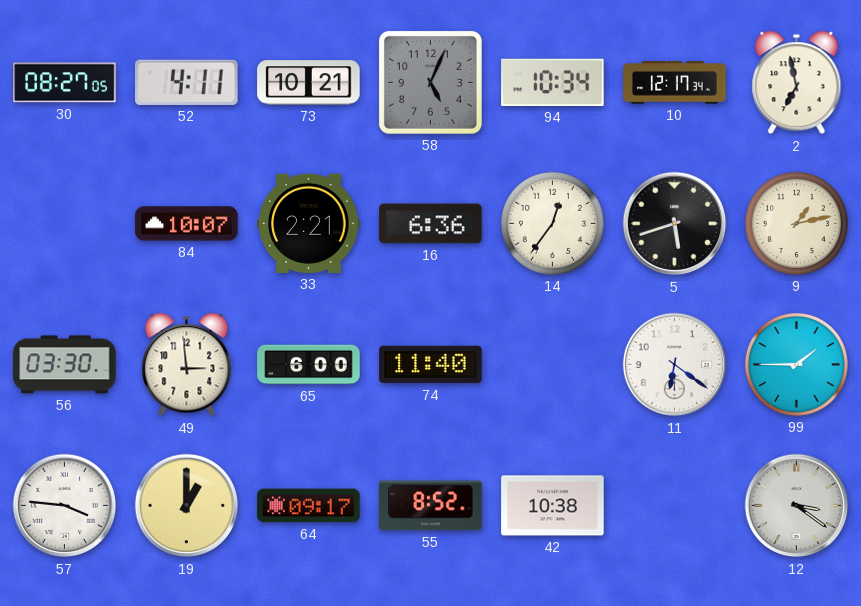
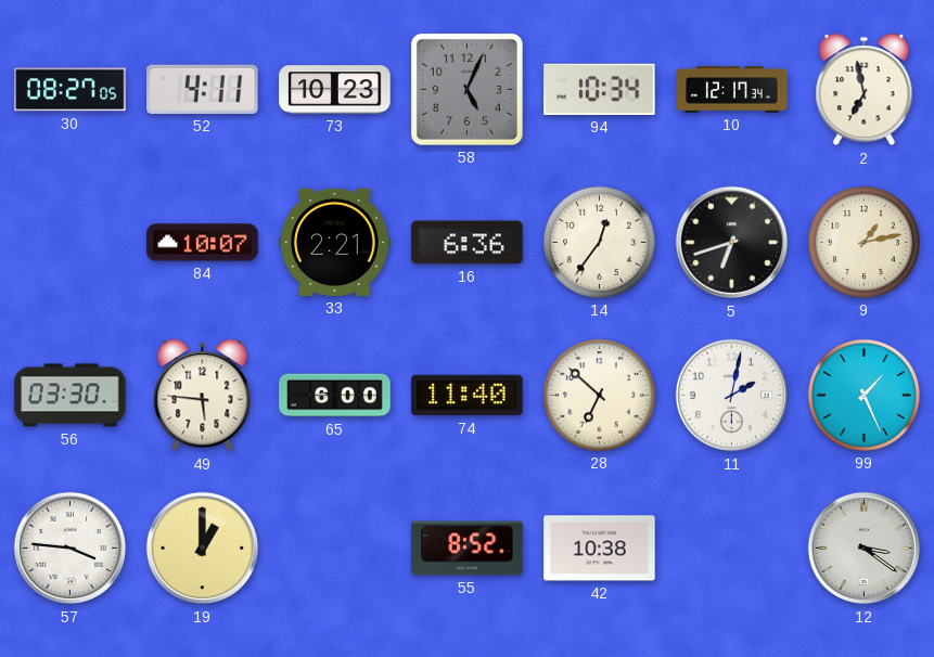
73: 10:21 -> 10:23
5: 5:42 -> 6:42
49: 2:59 -> 5:46
28: none -> 6:52
11: 6:21 -> 2:02
99: 1:45 -> 1:26
64: 09:17 -> none
